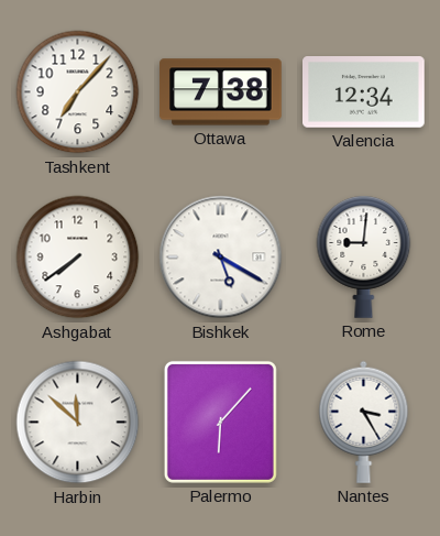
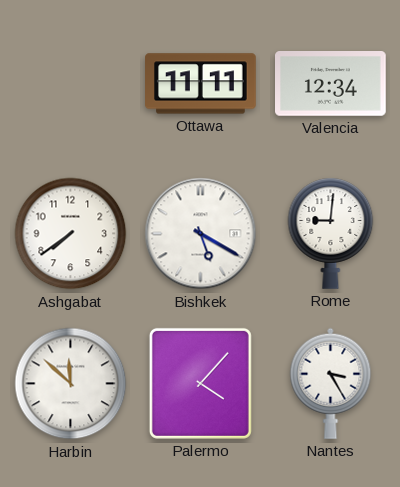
Tashkent: 7:07 -> none
Ottawa: 7:38 -> 11:11
Palermo: 6:07 -> 4:07
